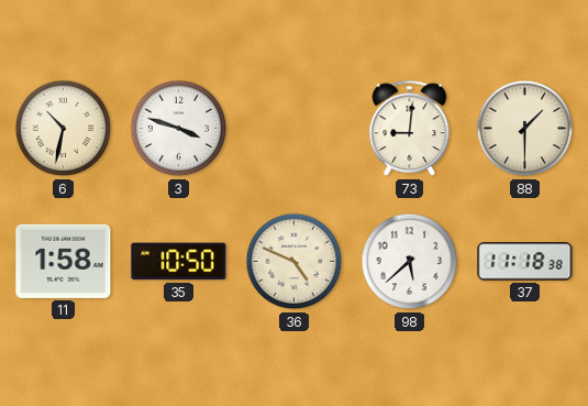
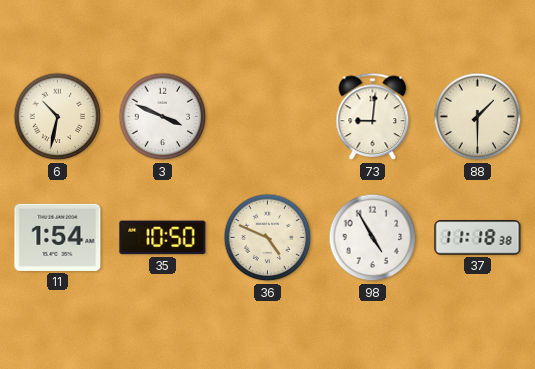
3: 3:48 -> 3:49
11: 1:58 -> 1:54
98: 5:38 -> 4:55
